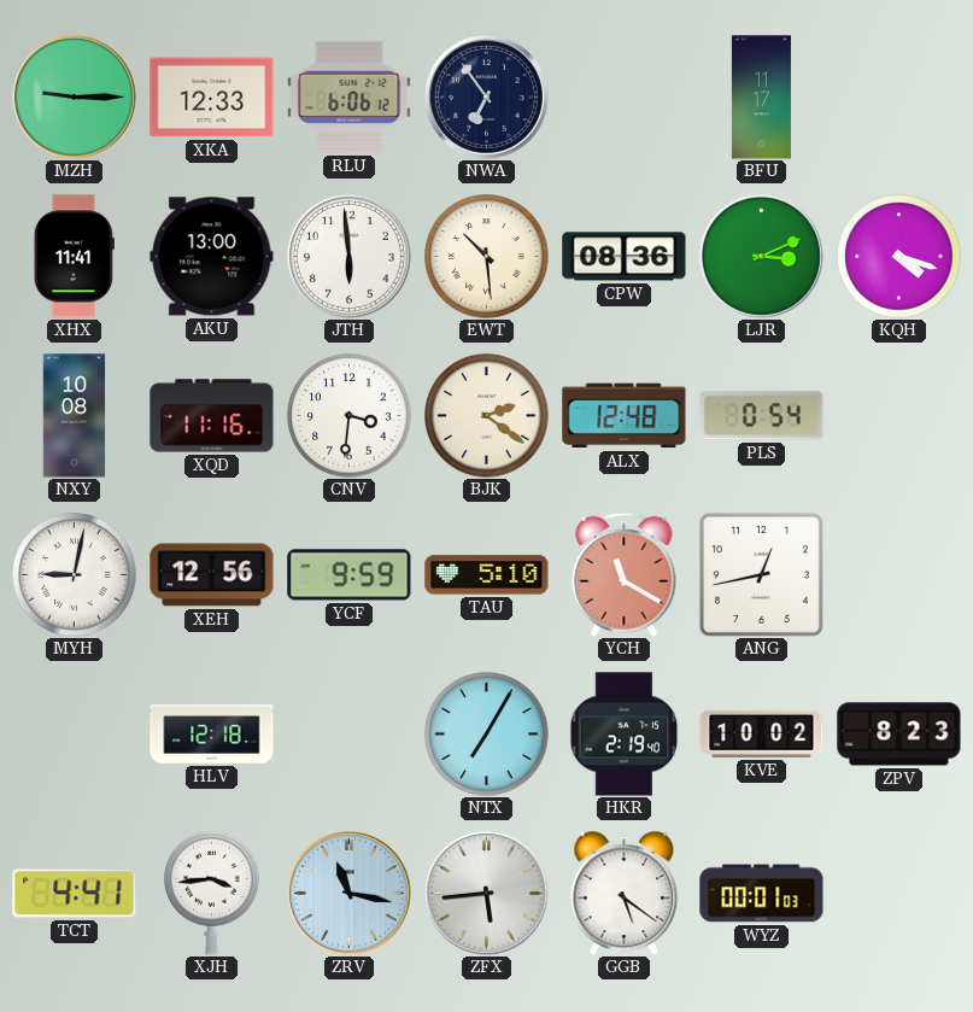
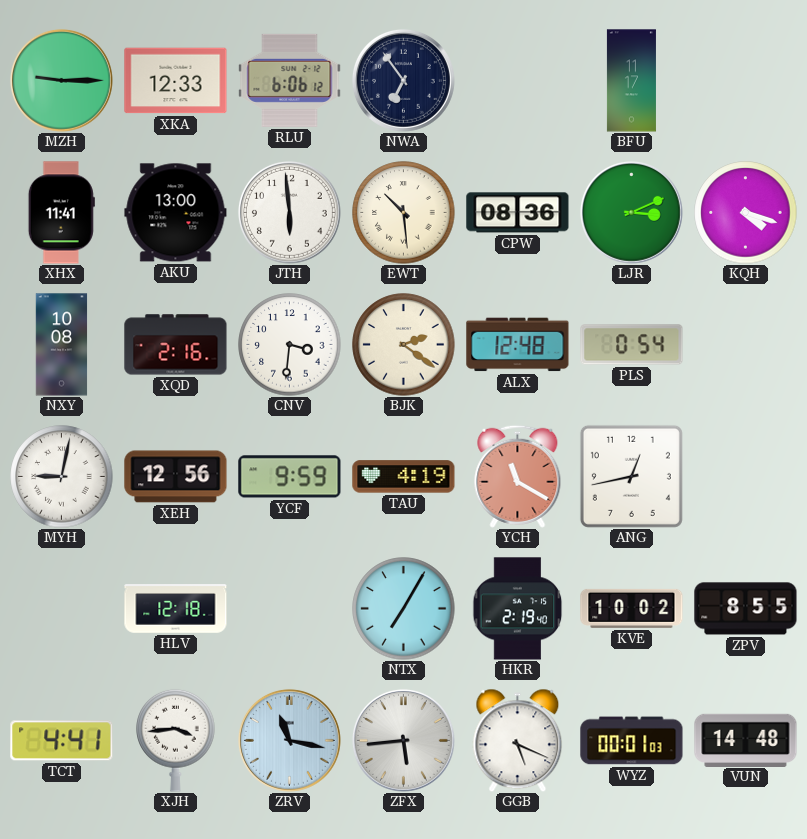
XQD: 11:16 -> 2:16
TAU: 5:10 -> 4:19
ZPV: 8:23 -> 8:55
GGB: 5:21 -> 5:19
VUN: none -> 14:48
